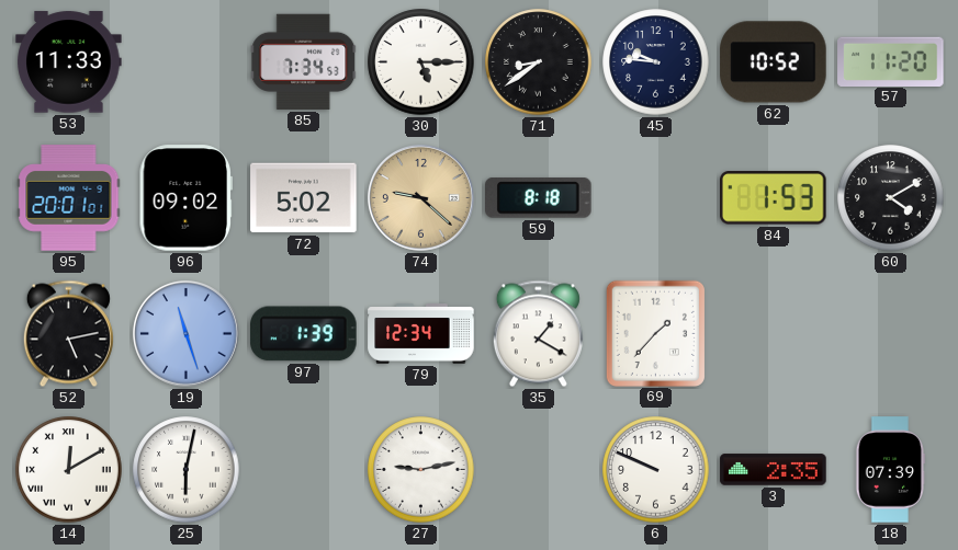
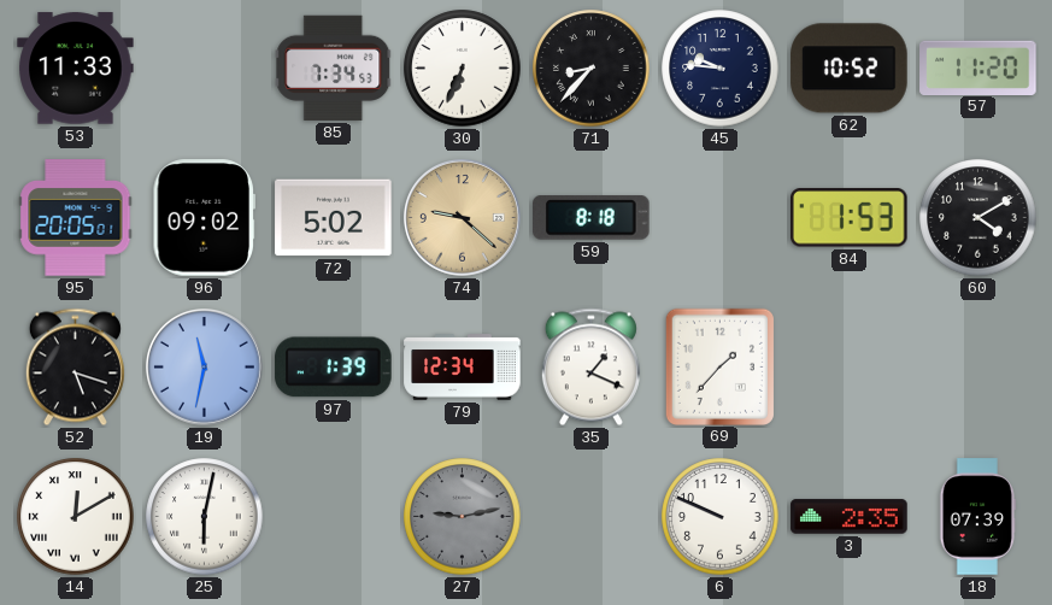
30: 5:15 -> 6:34
71: 8:39 -> 8:37
95: 20:01 -> 20:05
52: 5:13 -> 5:18
19: 11:27 -> 11:32
35: 1:20 -> 1:19
27 dial: white -> grey
